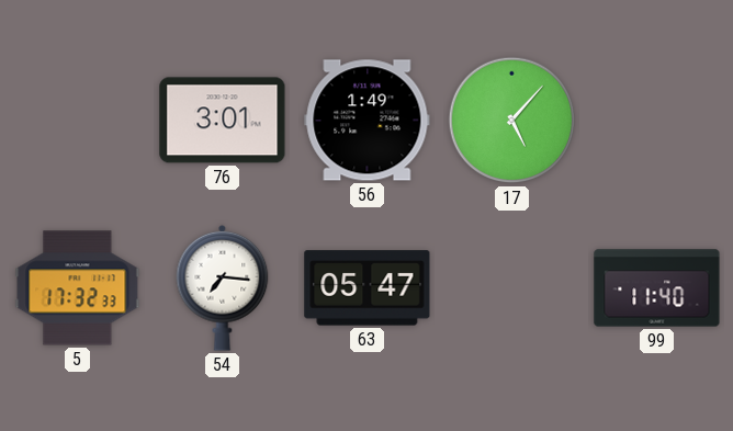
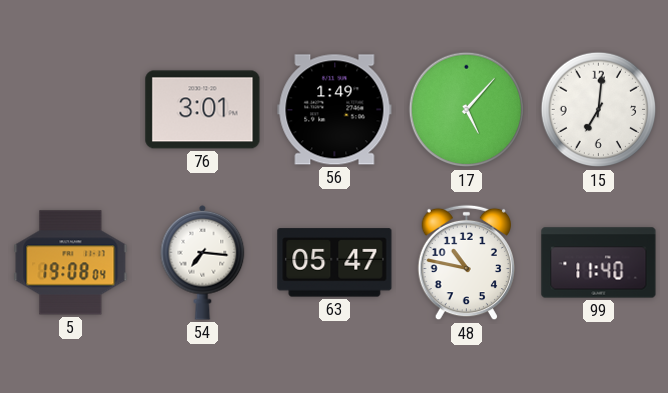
15: none -> 7:01
5: 17:32 -> 19:08
48: none -> 10:47
